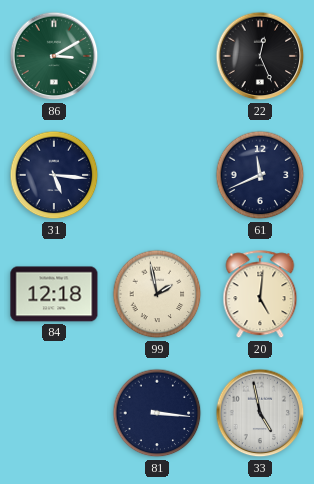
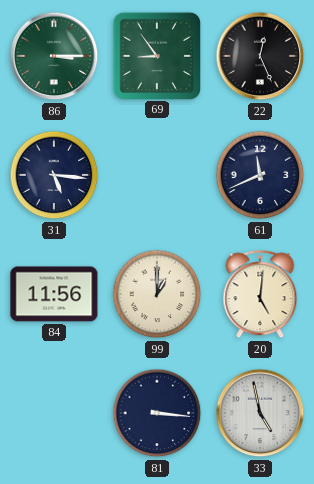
86: 3:10 -> 3:15
69: none -> 8:54
84: 12:18 -> 11:56
99: 1:58 -> 1:00
